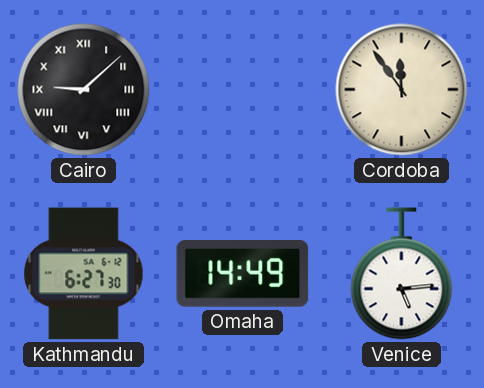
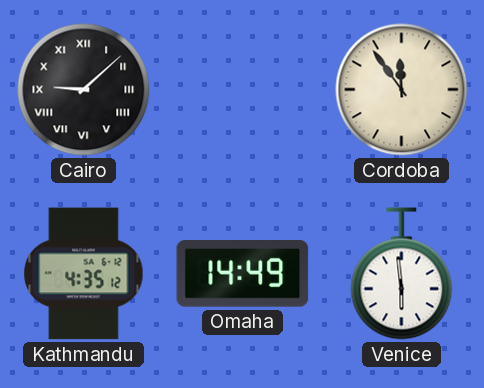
Kathmandu: 6:27 -> 4:35
Venice: 5:14 -> 5:59
